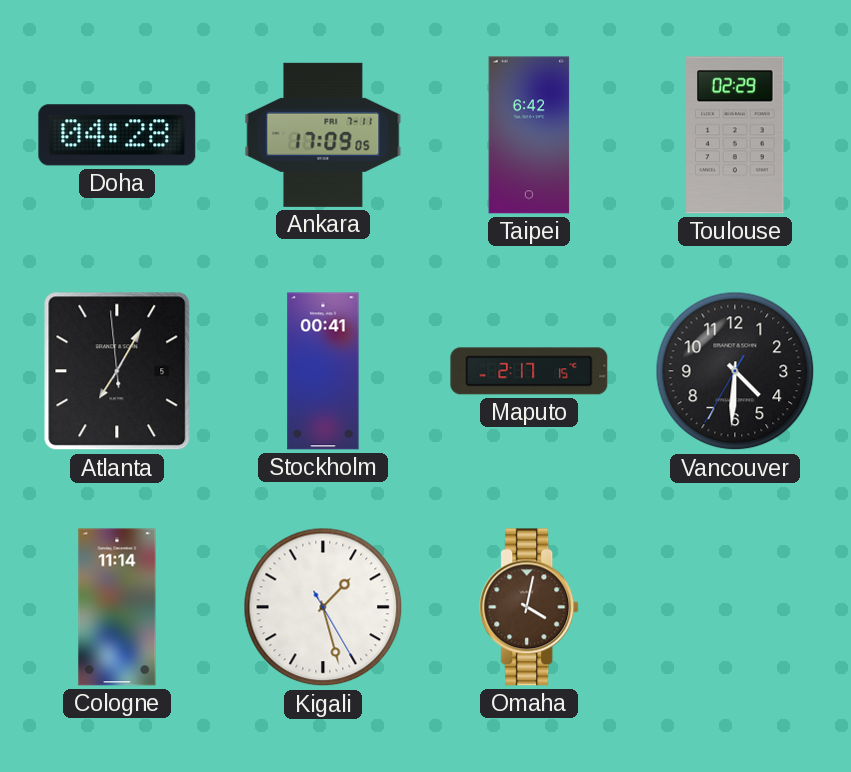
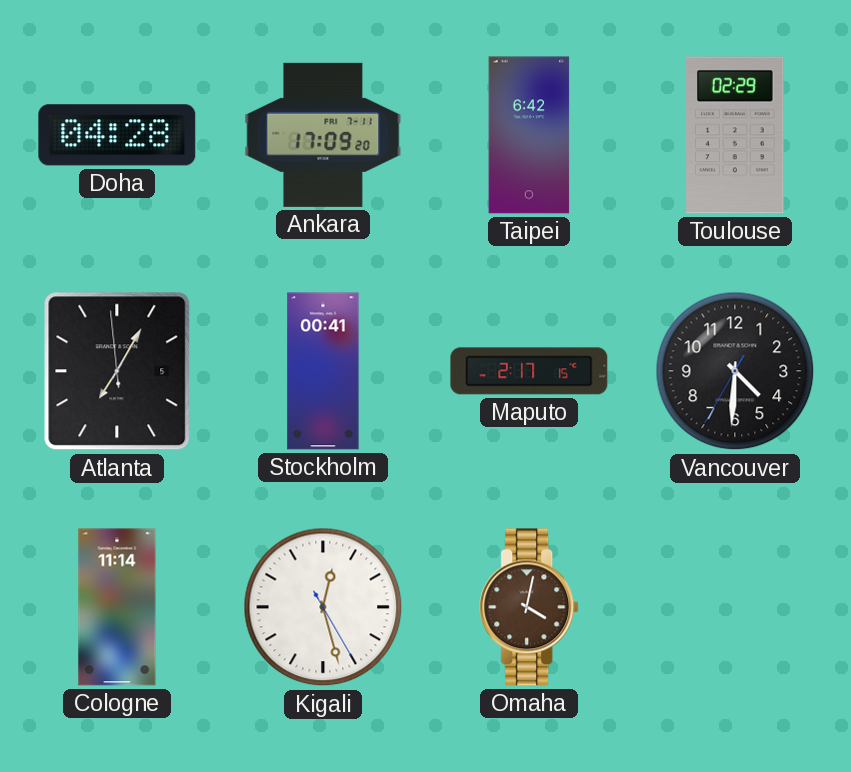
Ankara: 17:09:05 -> 17:09:20
Kigali: 1:27 -> 12:27
